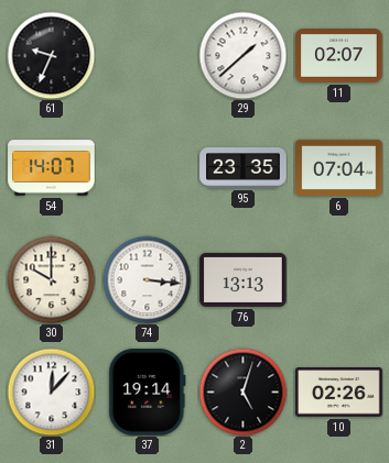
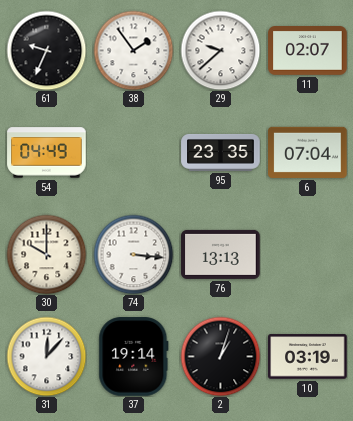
38: none -> 1:54
29: 1:38 -> 9:38
54: 14:07 -> 04:49
2: 5:03 -> 1:03
10: 02:26 -> 03:19
